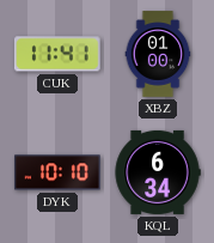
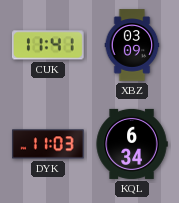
XBZ: 01:00 -> 03:09
DYK: 10:10 -> 11:03
